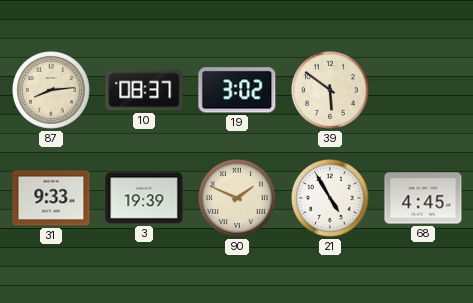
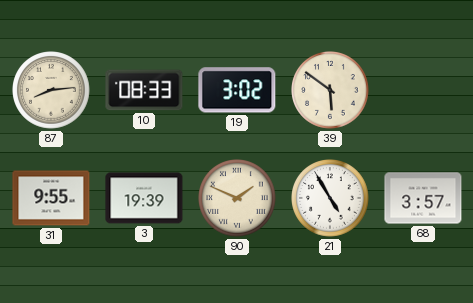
10: 08:37 -> 08:33
31: 9:33 -> 9:55
68: 4:45 -> 3:57
